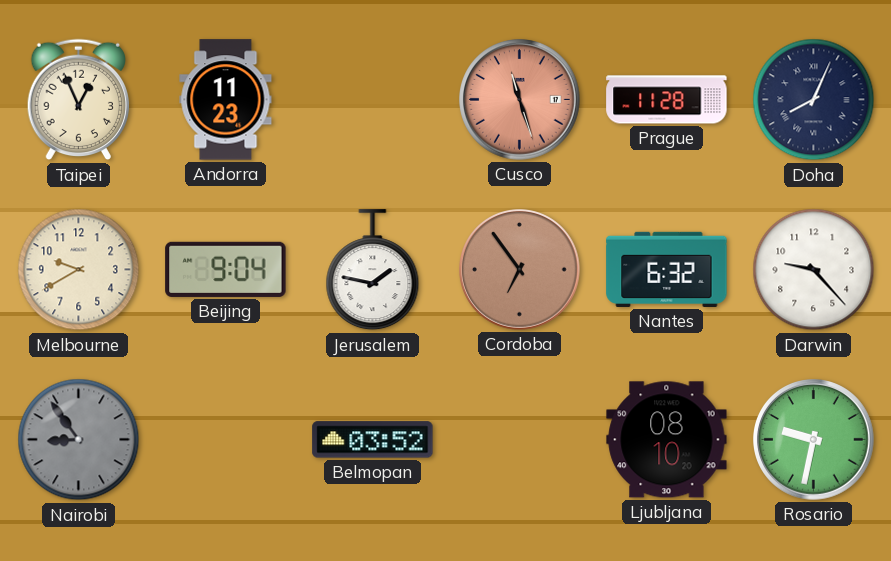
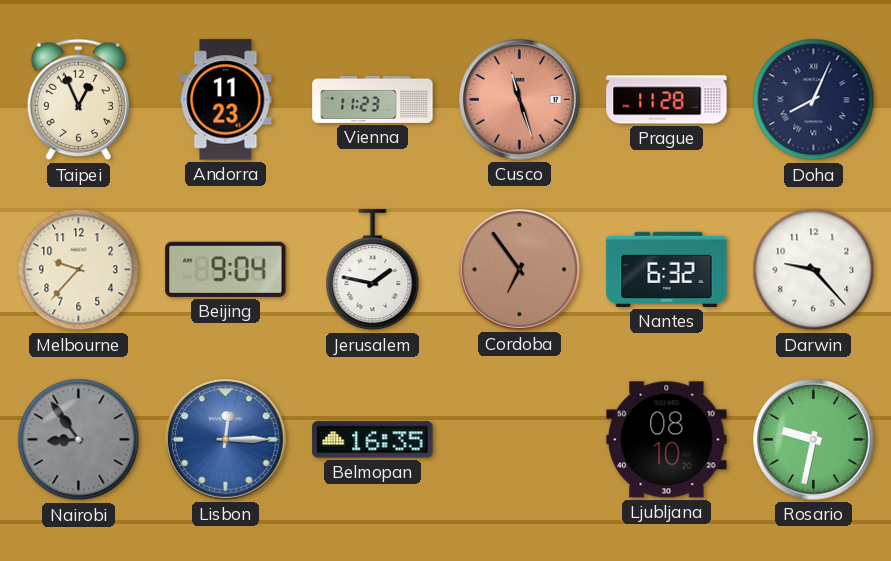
Vienna: none -> 11:23
Melbourne: 9:40 -> 9:37
Lisbon: none -> 12:15
Belmopan: 03:52 -> 16:35
